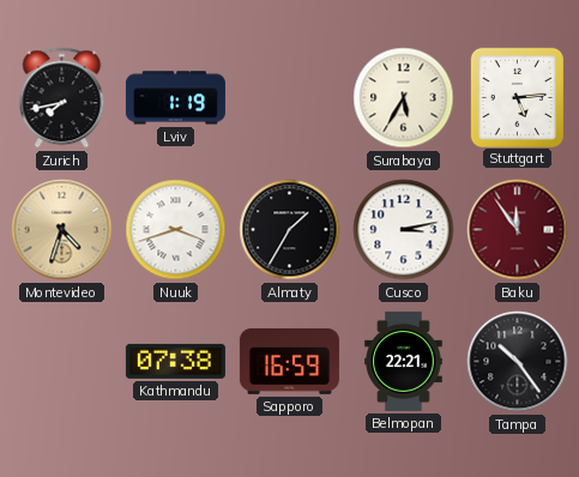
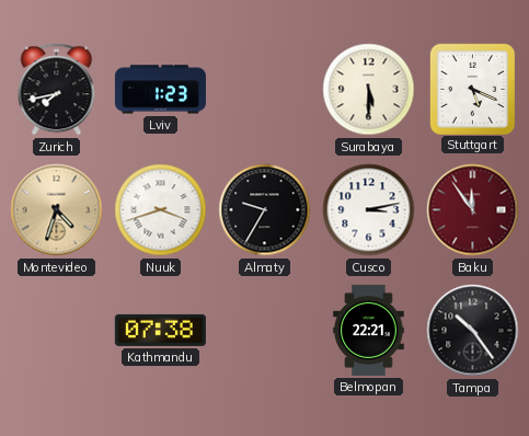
Lviv: 1:19 -> 1:23
Surabaya: 5:35 -> 5:30
Stuttgart: 5:14 -> 5:19
Almaty: 1:35 -> 9:35
Sapporo: 16:59 -> none
